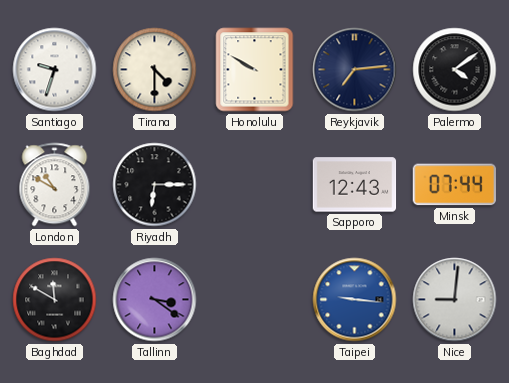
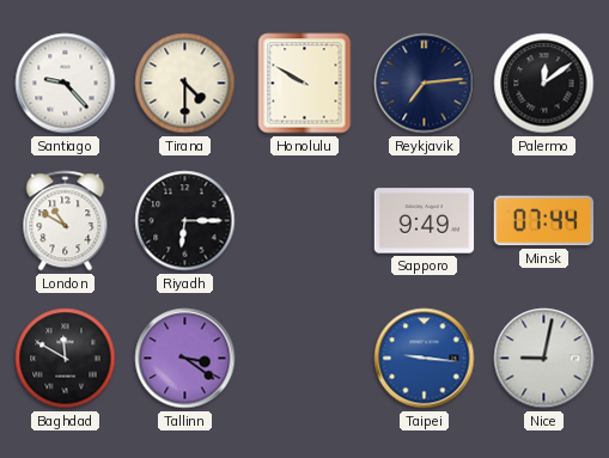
Santiago: 9:33 -> 9:23
Palermo: 4:09 -> 12:09
Sapporo: 12:43 -> 9:49
Nice: 9:01 -> 9:02
